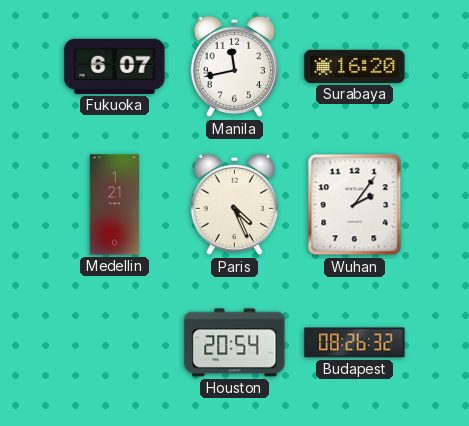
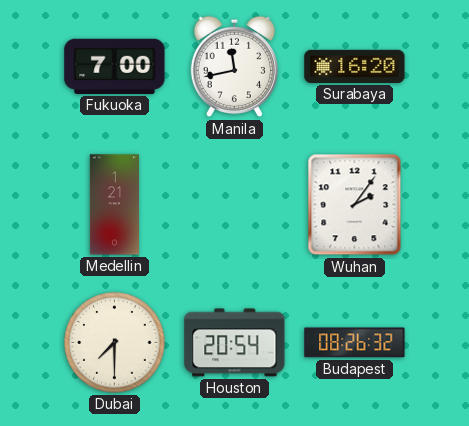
Fukuoka: 6:07 -> 7:00
Paris: 4:26 -> none
Dubai: none -> 7:30
